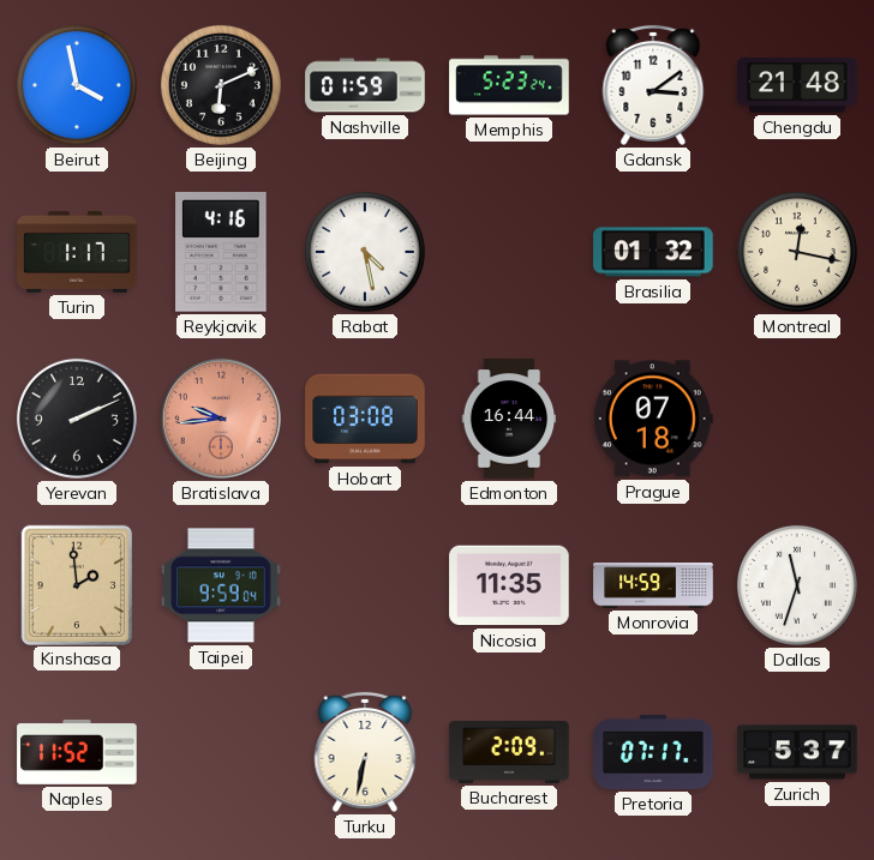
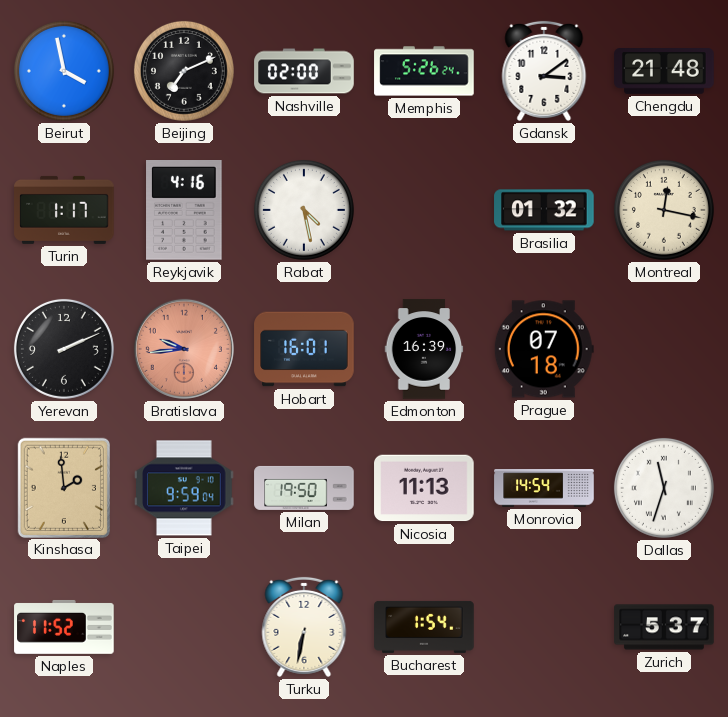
Beijing: 6:11 -> 7:11
Nashville: 01:59 -> 02:00
Memphis: 5:23 -> 5:26
Hobart: 03:08 -> 16:01
Edmonton: 16:44 -> 16:39
Milan: none -> 19:50
Nicosia: 11:35 -> 11:13
Monrovia: 14:59 -> 14:54
Bucharest: 2:09 -> 1:54
Pretoria: 07:17 -> none
